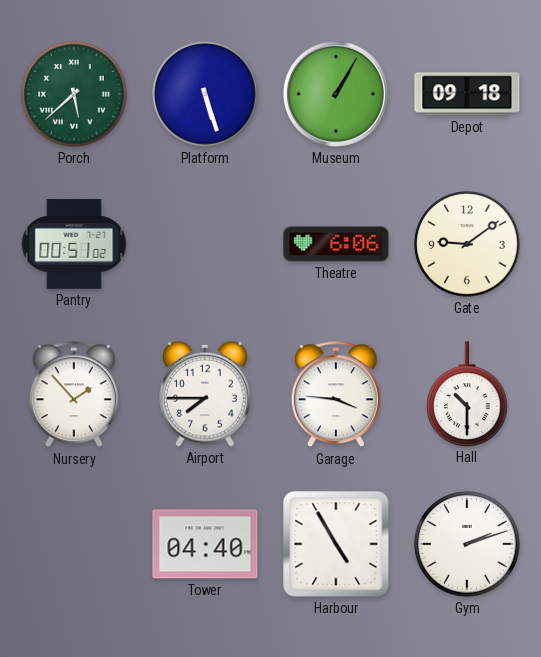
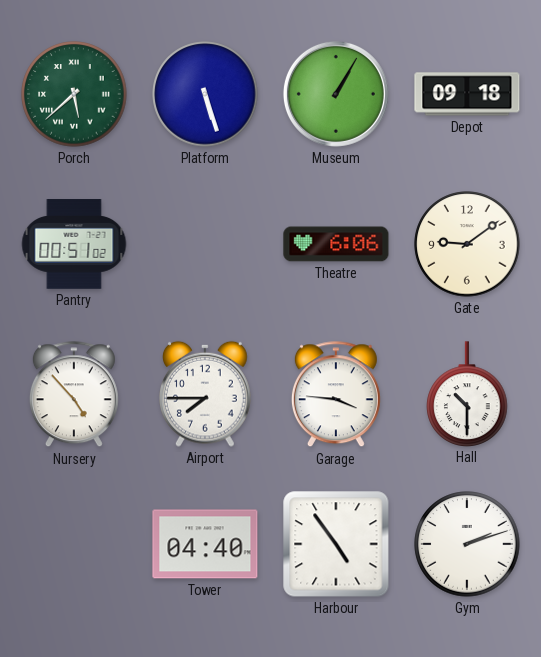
Nursery: 1:53 -> 4:53
Harbour: 4:55 -> 4:54
